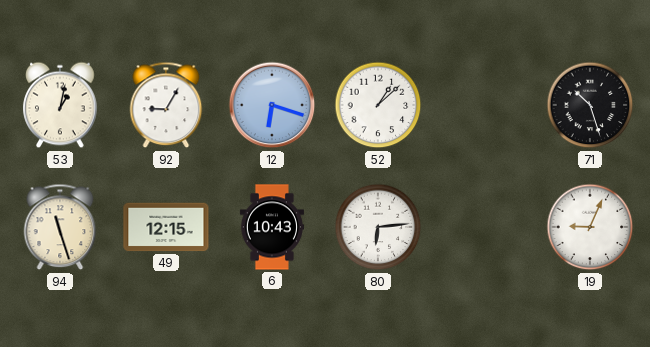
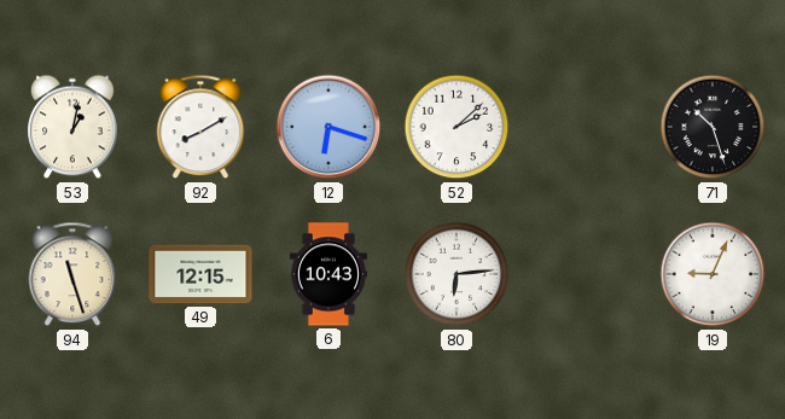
92: 9:05 -> 8:10
52: 1:08 -> 2:08
